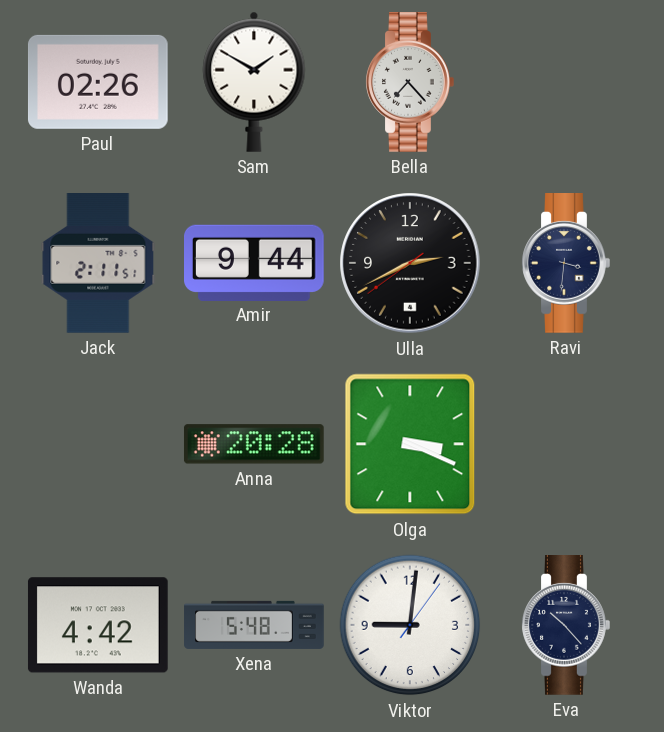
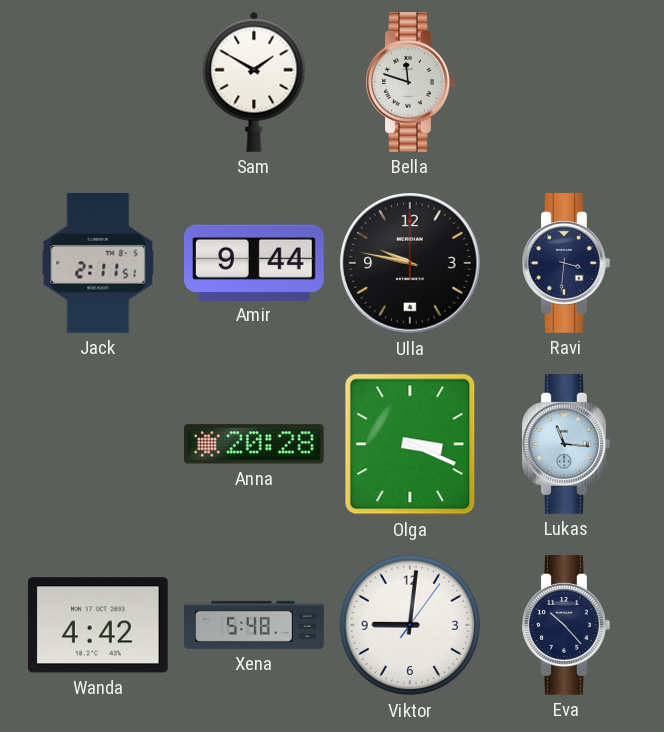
Paul: 02:26 -> none
Bella: 7:23 -> 11:48
Ulla: 2:40 -> 9:47
Lukas: none -> 11:16
